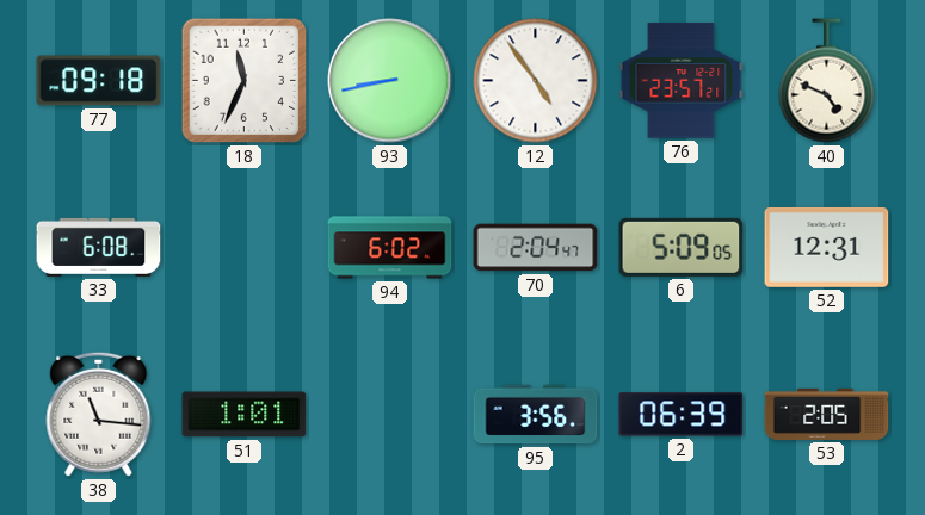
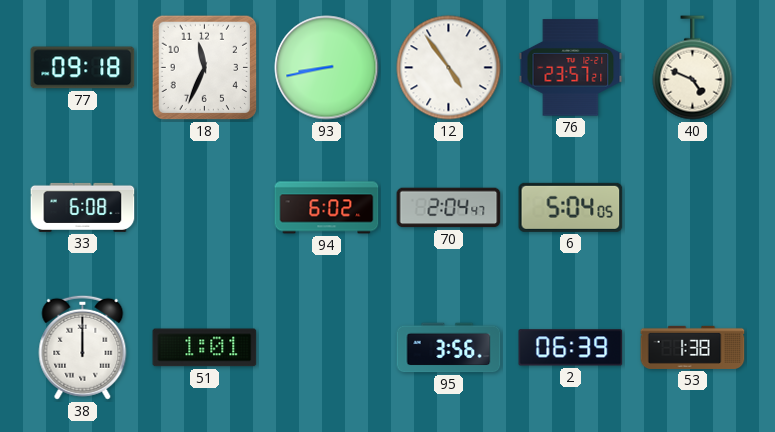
6: 5:09 -> 5:04
52: 12:31 -> none
38: 11:16 -> 12:00
53: 2:05 -> 1:38
